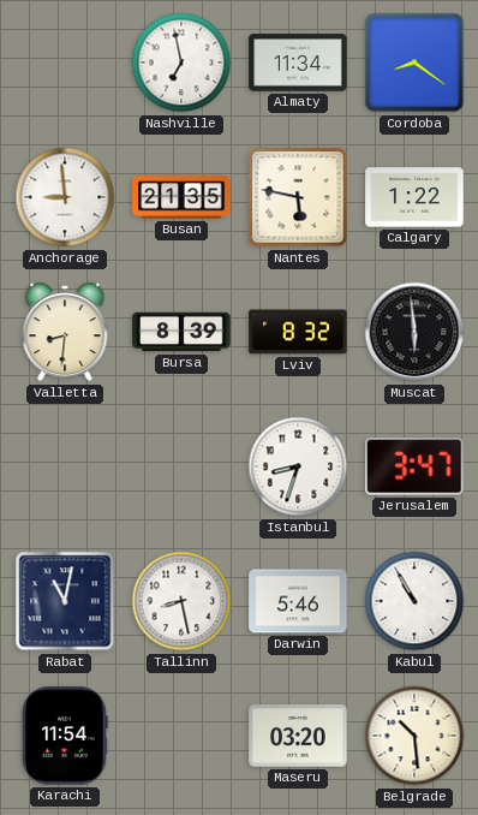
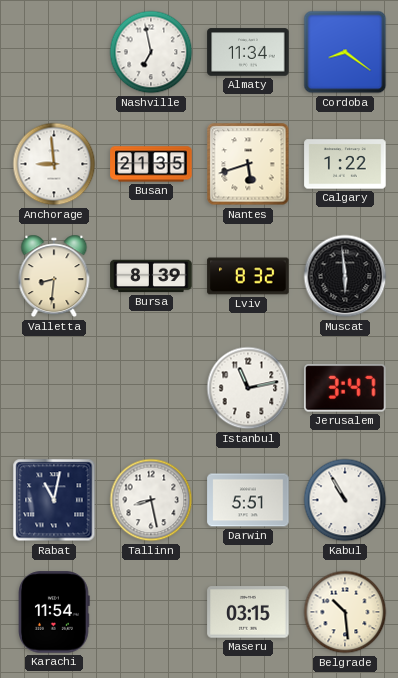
Nantes: 5:47 -> 5:42
Istanbul: 8:33 -> 11:13
Darwin: 5:46 -> 5:51
Maseru: 03:20 -> 03:15
